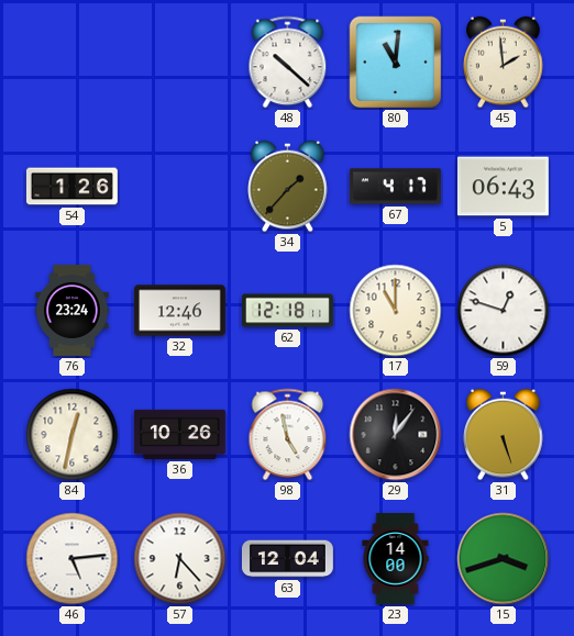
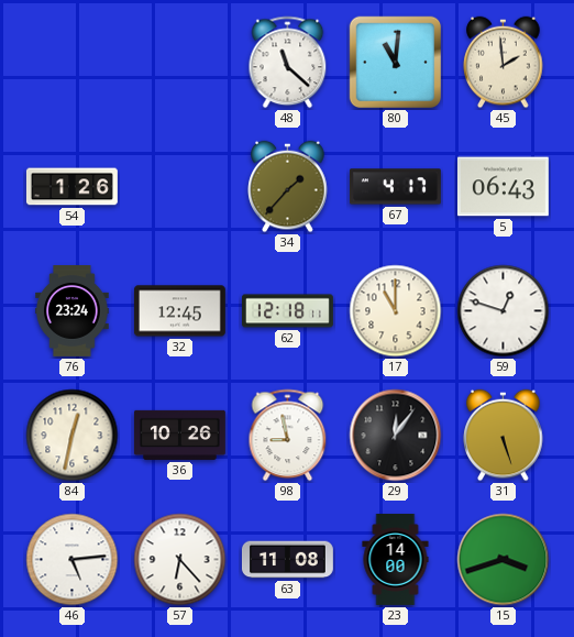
48: 10:22 -> 11:22
32: 12:46 -> 12:45
98: 4:58 -> 8:58
63: 12:04 -> 11:08
